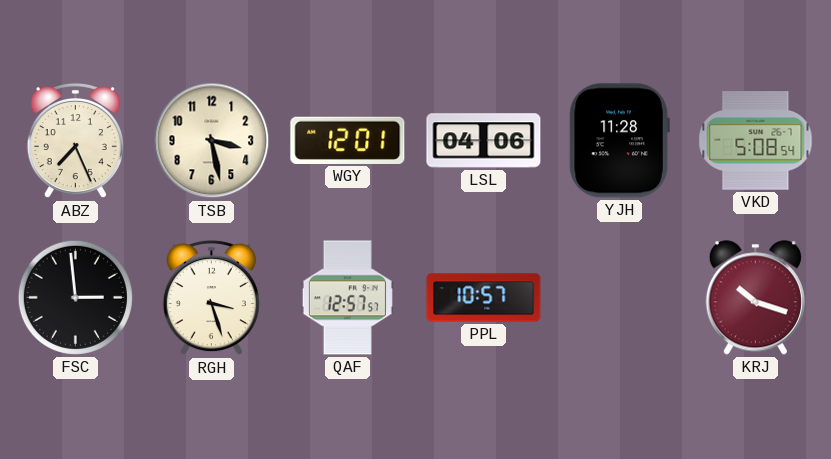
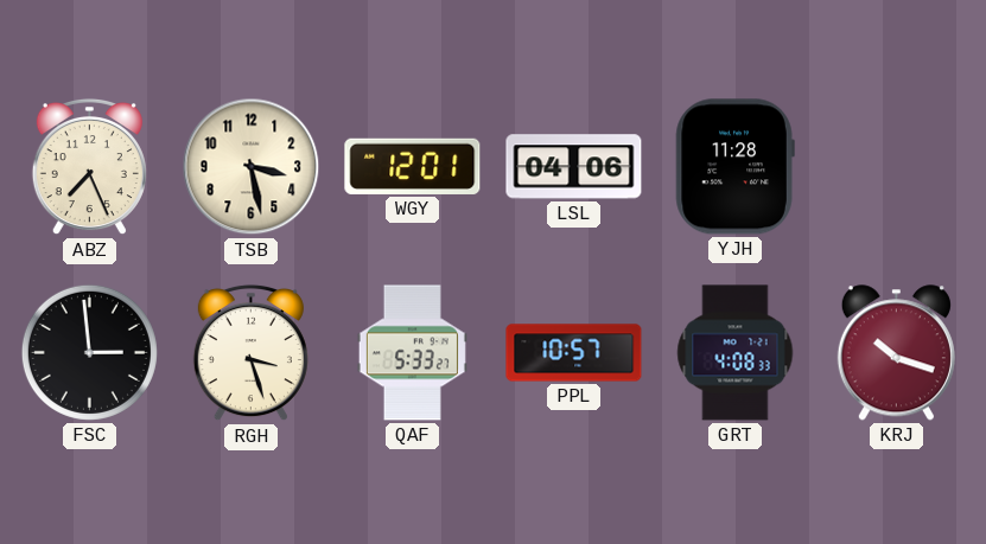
VKD: 5:08 -> none
QAF: 12:57 -> 5:33
GRT: none -> 4:08
